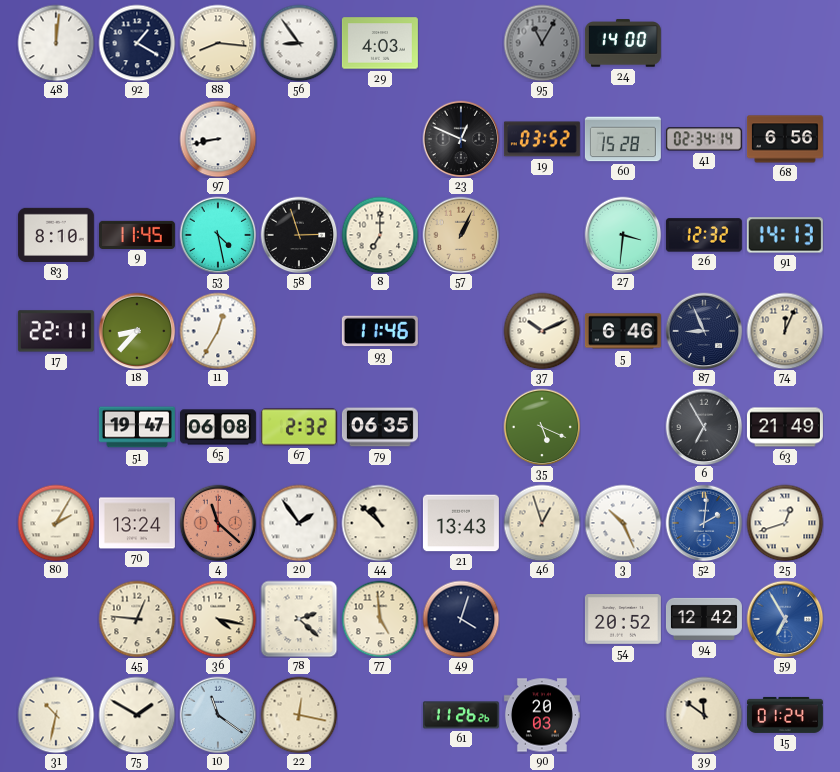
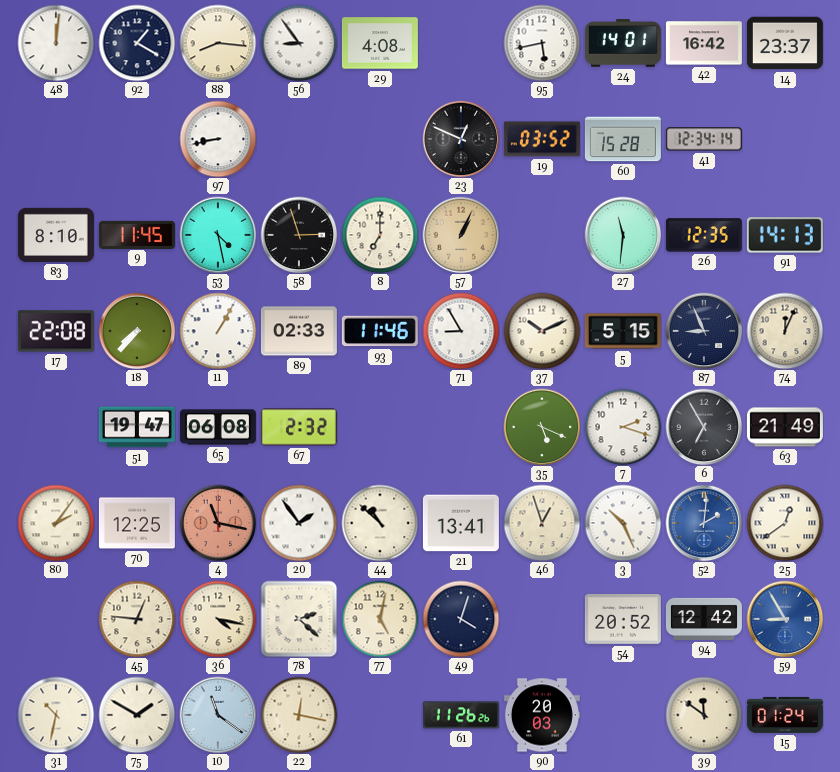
29: 4:03 -> 4:08
95: 11:05 -> 5:43
95 dial: grey -> white
24: 14:00 -> 14:01
42: none -> 16:42
14: none -> 23:37
41: 02:34 -> 12:34
68: 6:56 -> none
27: 3:31 -> 11:31
26: 12:32 -> 12:35
17: 22:11 -> 22:08
18: 8:37 -> 7:37
11: 12:35 -> 1:05
89: none -> 02:33
71: none -> 8:55
5: 6:46 -> 5:15
79: 06:35 -> none
7: none -> 2:18
80: 2:05 -> 2:06
70: 13:24 -> 12:25
4: 11:22 -> 11:17
21: 13:43 -> 13:41
25: 12:42 -> 12:39
77: 4:59 -> 5:02
59: 6:55 -> 8:55
